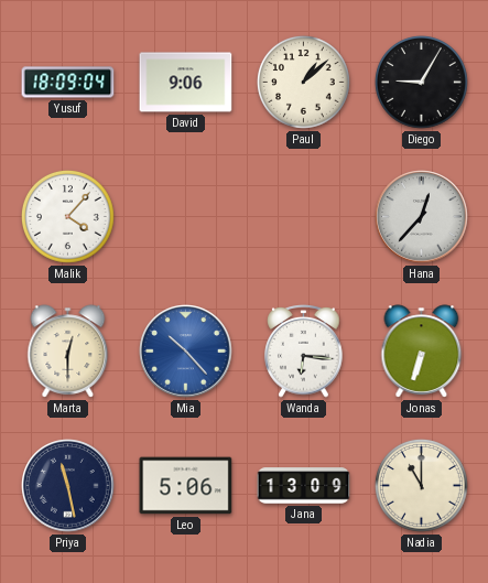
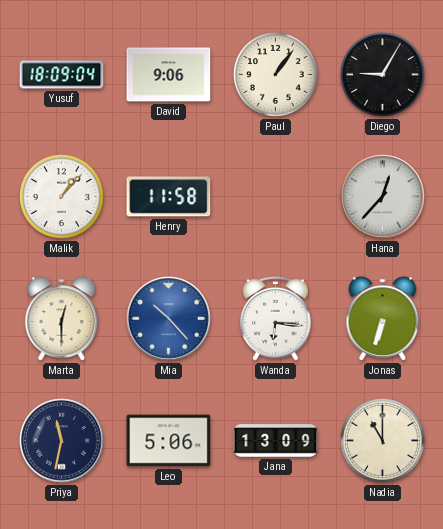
Paul: 1:08 -> 1:06
Malik: 4:07 -> 1:07
Henry: none -> 11:58
Priya: 11:28 -> 11:32
